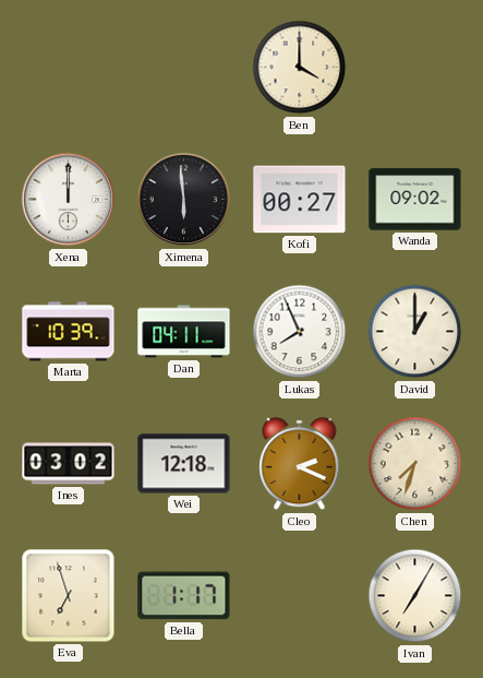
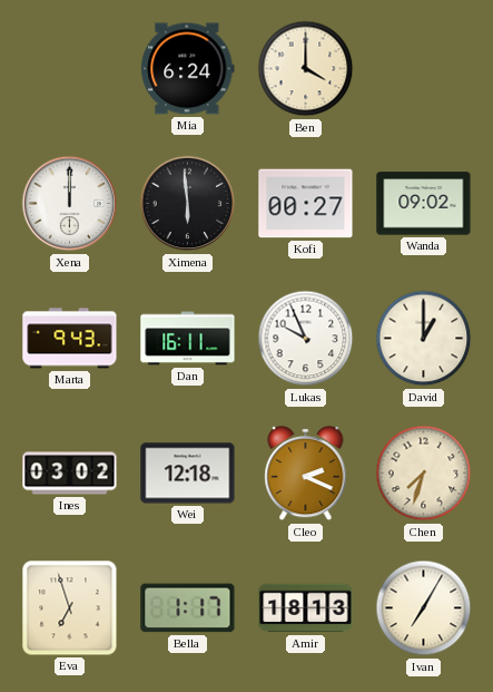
Mia: none -> 6:24
Marta: 10:39 -> 9:43
Dan: 04:11 -> 16:11
Lukas: 7:56 -> 9:56
Amir: none -> 18:13
